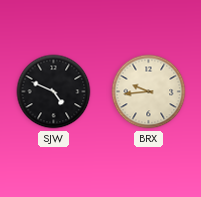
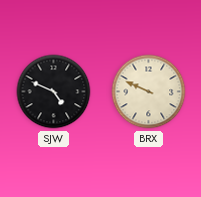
BRX: 9:44 -> 9:49
